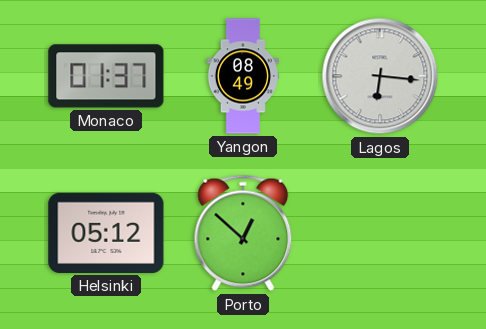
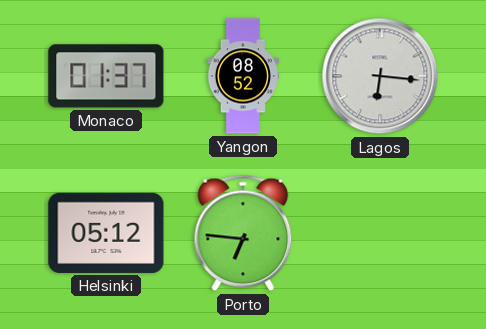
Yangon: 08:49 -> 08:52
Porto: 12:52 -> 6:46
